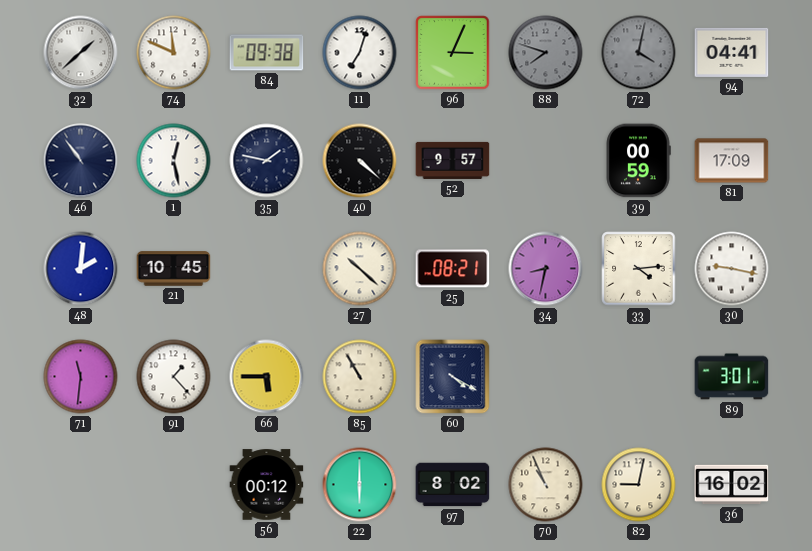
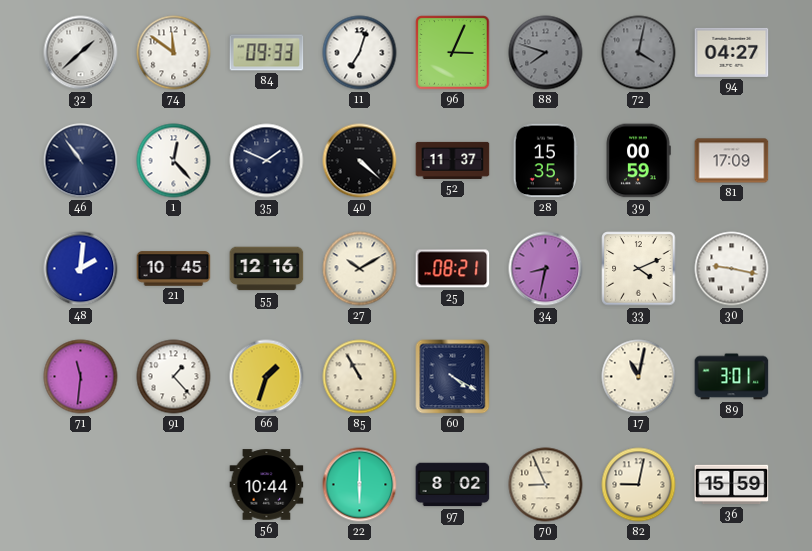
74: 11:49 -> 11:51
84: 09:38 -> 09:33
94: 04:41 -> 04:27
1: 12:28 -> 12:23
35: 1:47 -> 1:49
52: 9:57 -> 11:37
28: none -> 15:35
55: none -> 12:16
27: 10:22 -> 10:10
33: 4:14 -> 4:11
66: 5:45 -> 1:33
17: none -> 11:02
56: 00:12 -> 10:44
70: 10:56 -> 8:56
36: 16:02 -> 15:59
